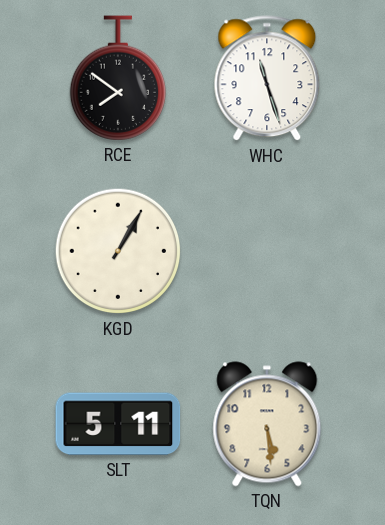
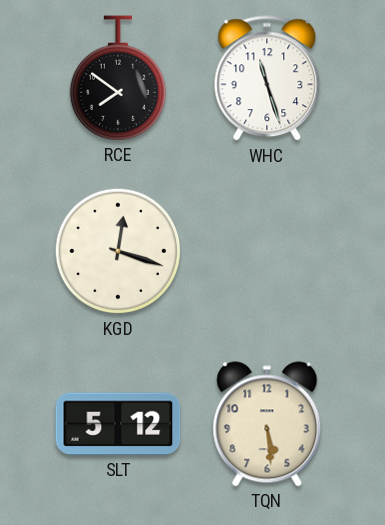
KGD: 1:05 -> 12:18
SLT: 5:11 -> 5:12
